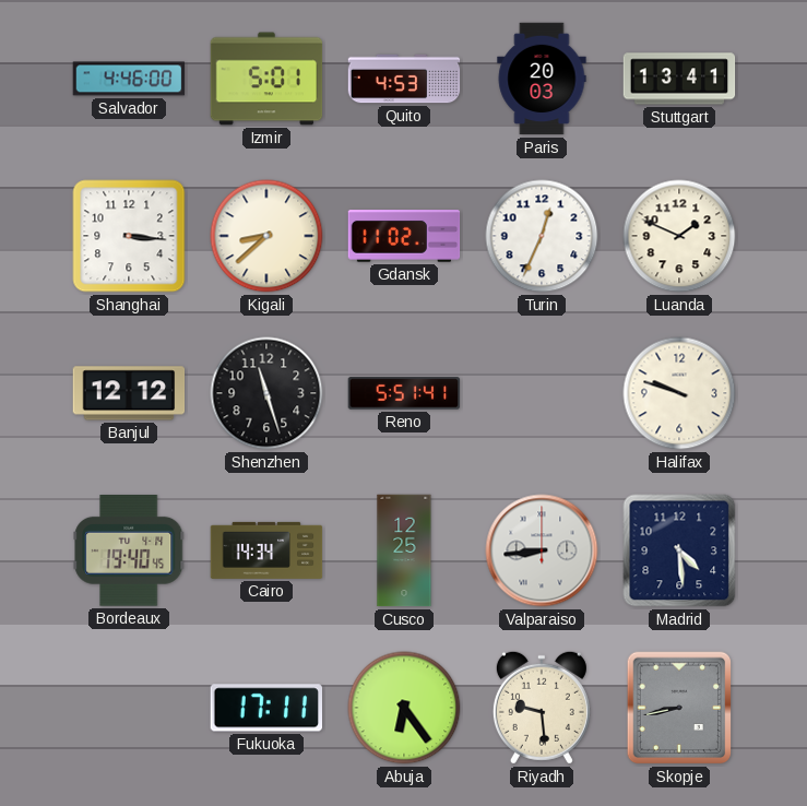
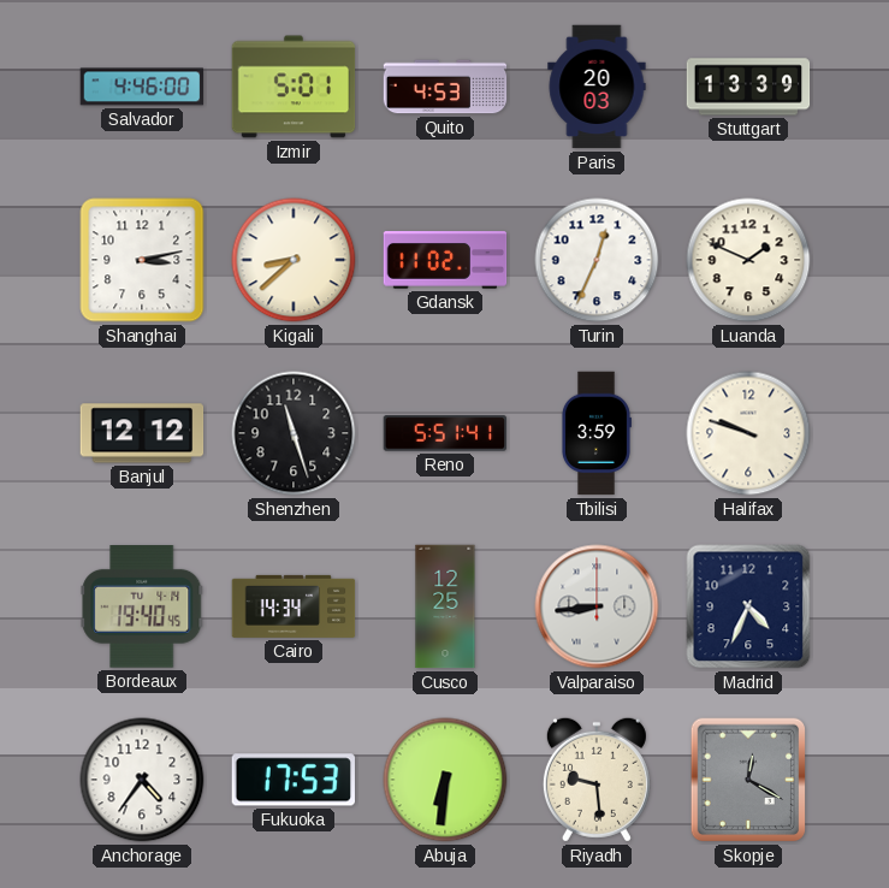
Stuttgart: 13:41 -> 13:39
Shanghai: 3:16 -> 3:13
Tbilisi: none -> 3:59
Madrid: 4:29 -> 4:34
Anchorage: none -> 4:36
Fukuoka: 17:11 -> 17:53
Abuja: 6:24 -> 6:31
Skopje: 8:43 -> 12:20
